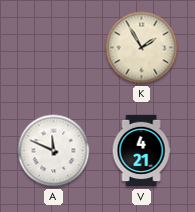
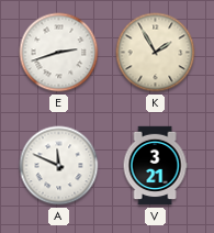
E: none -> 2:42
V: 4:21 -> 3:21
